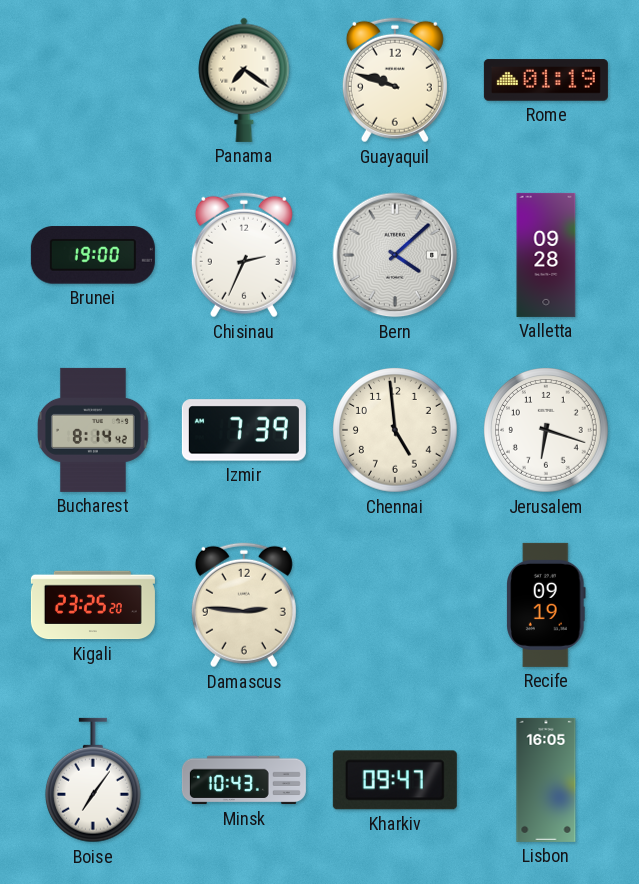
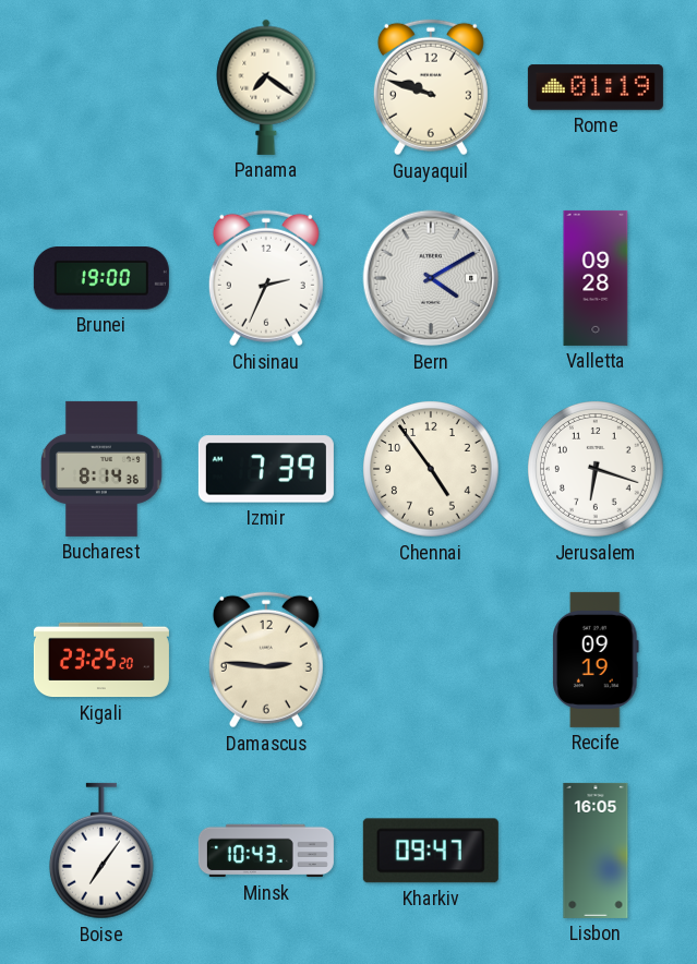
Bern: 4:08 -> 4:10
Bucharest: 8:14:42 -> 8:14:36
Chennai: 4:59 -> 4:54
